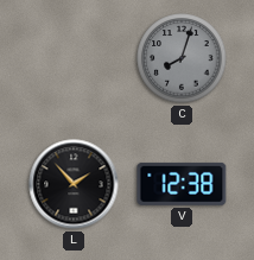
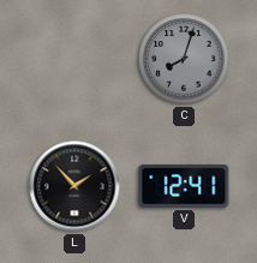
V: 12:38 -> 12:41
